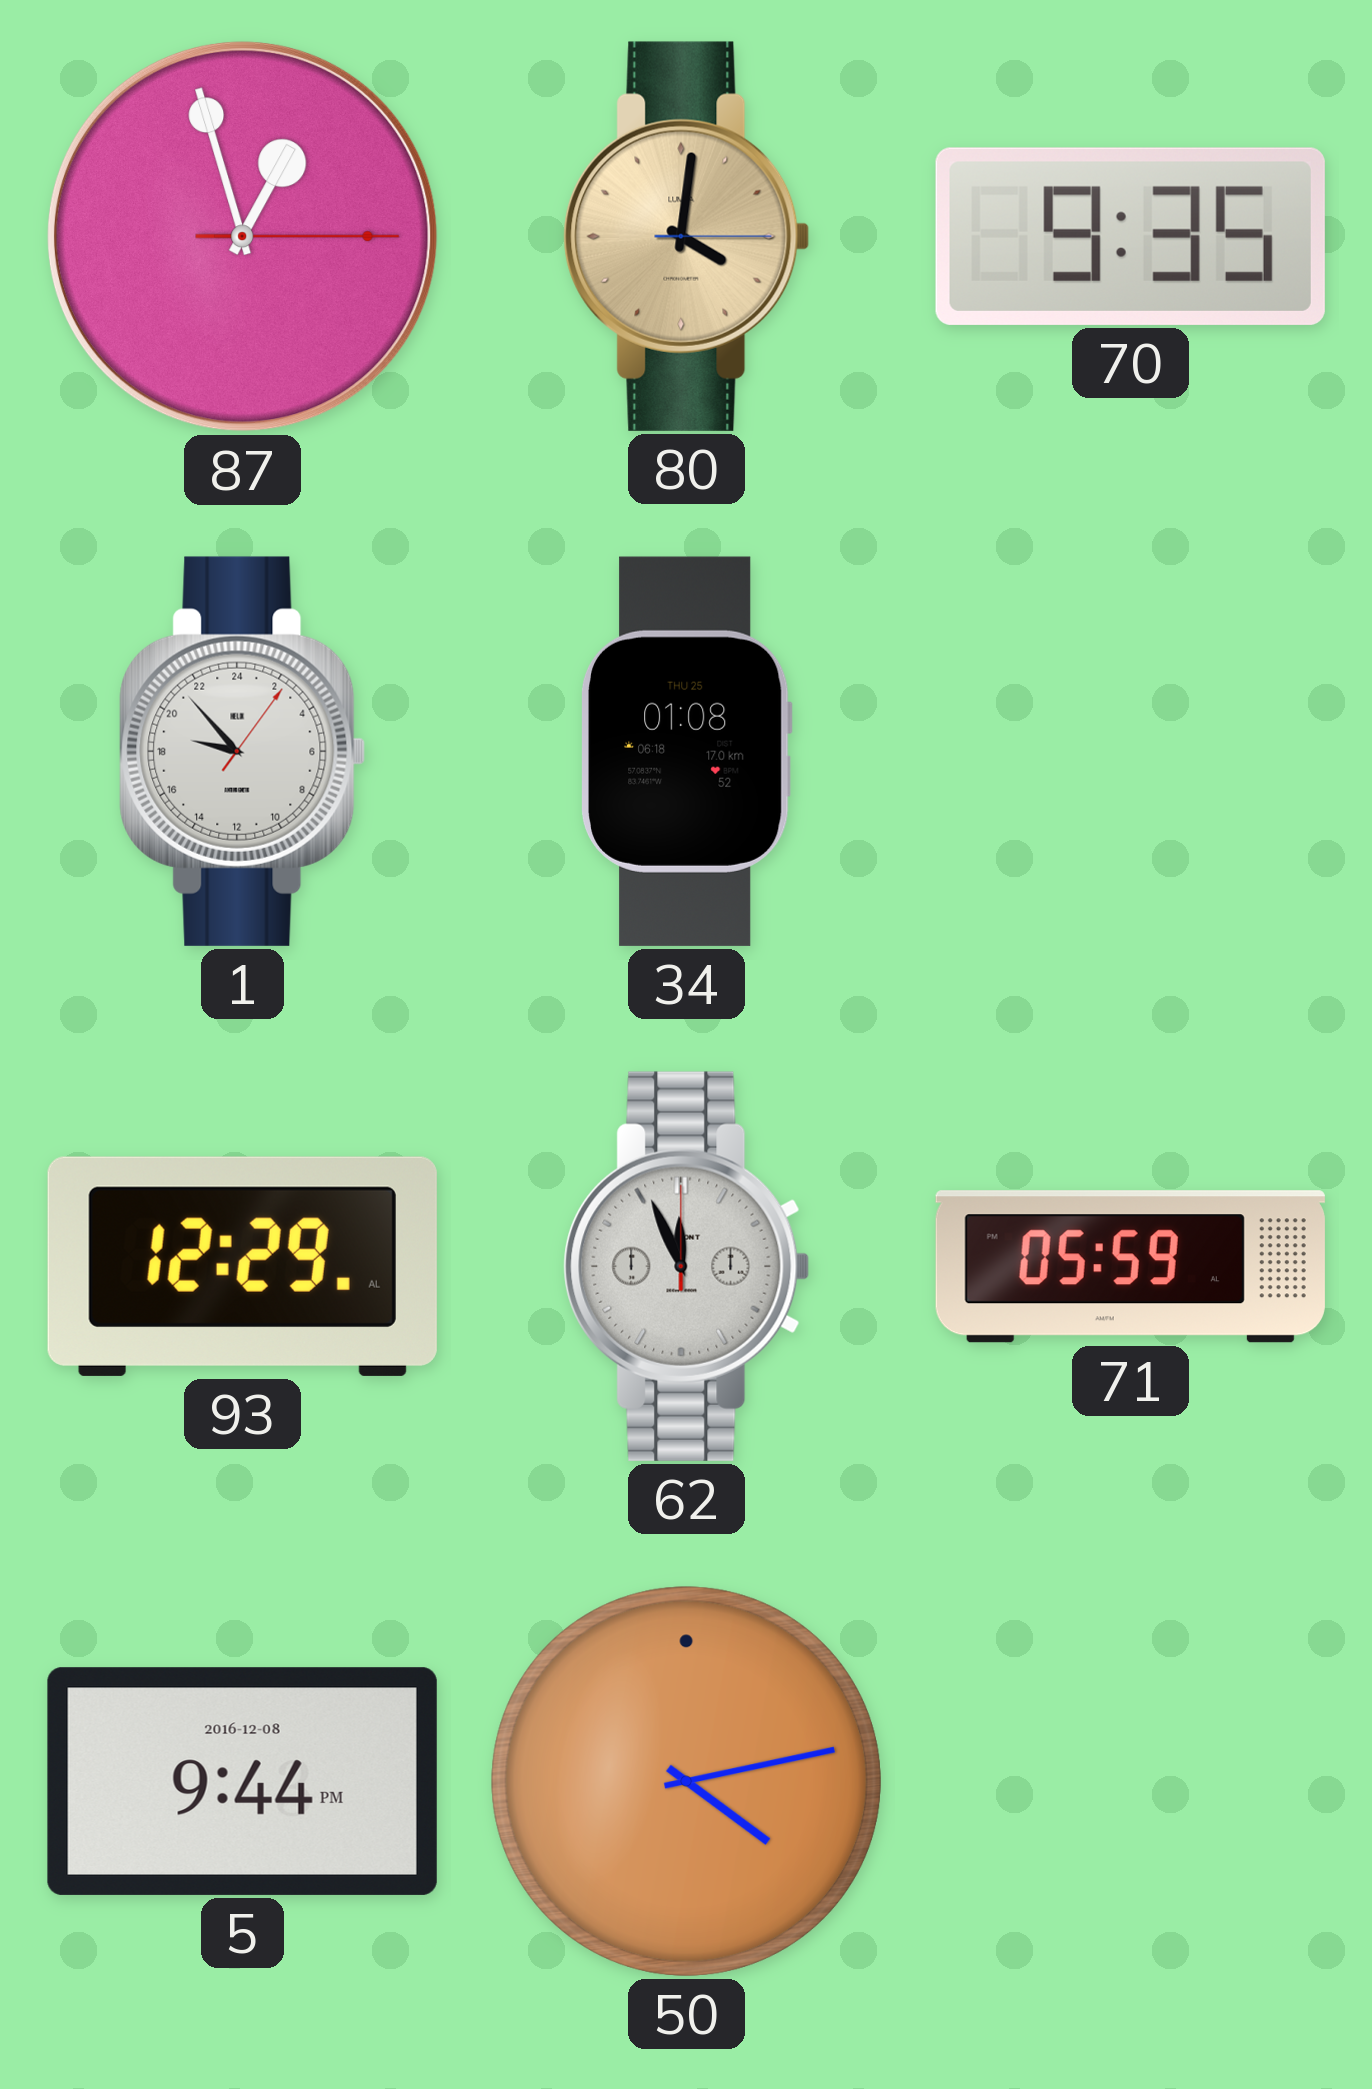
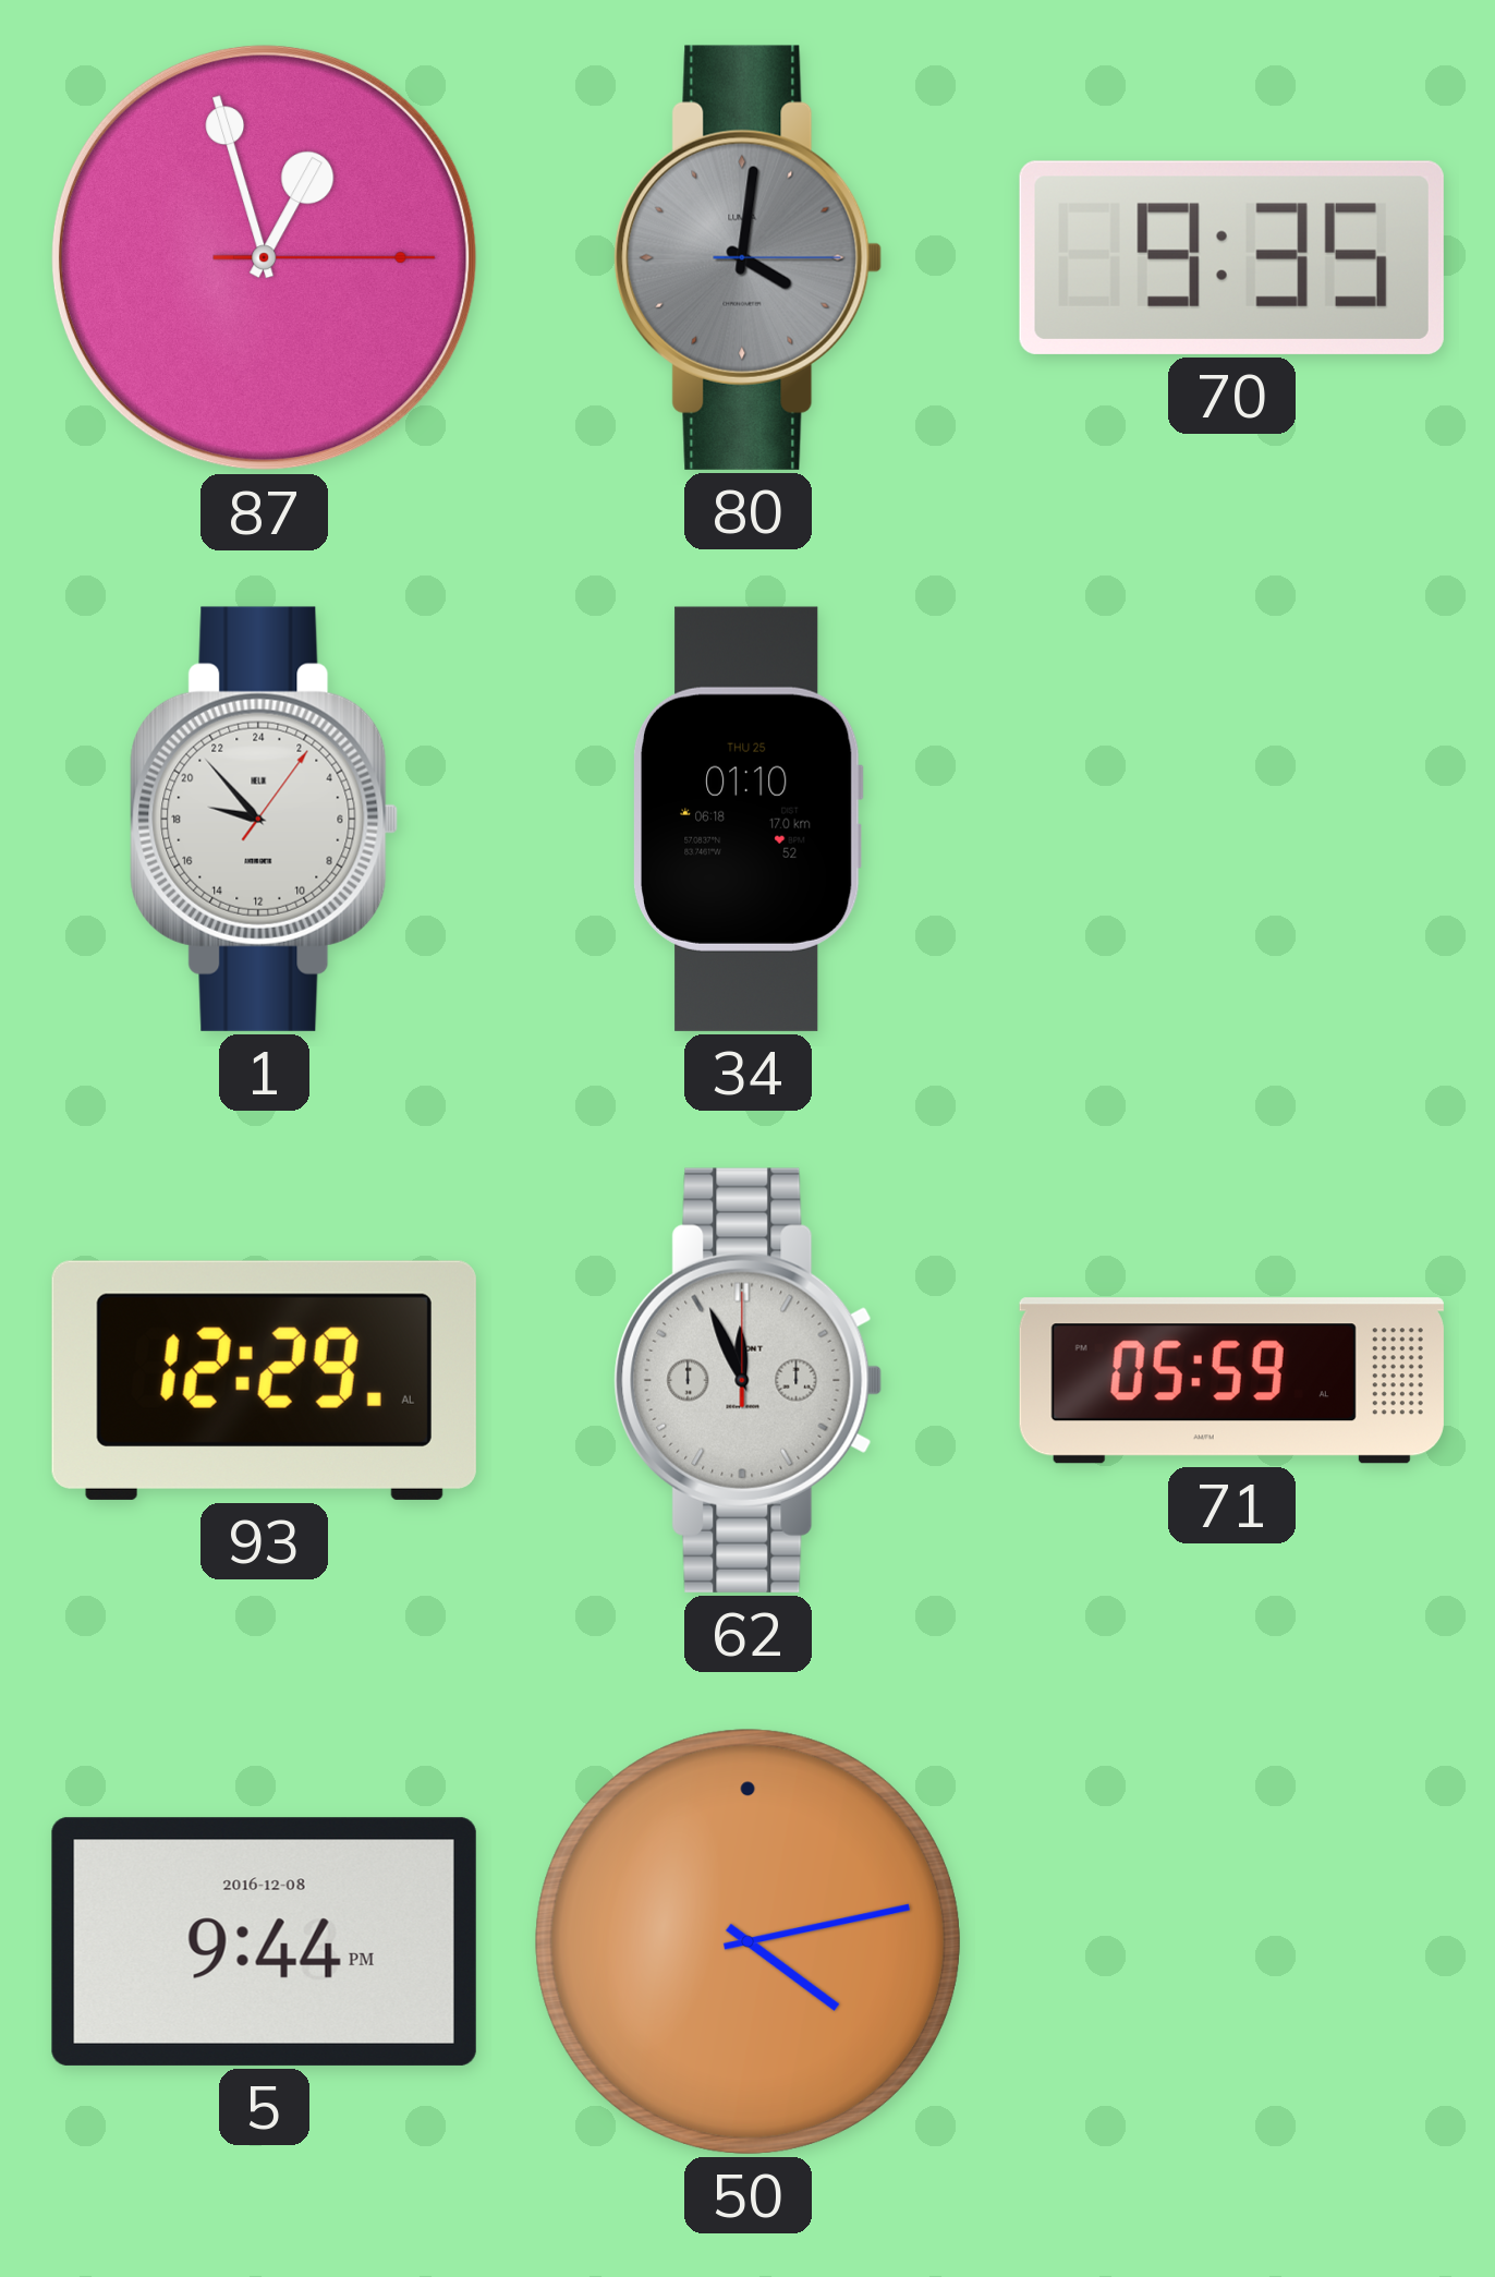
80 dial: champagne -> grey
34: 01:08 -> 01:10
